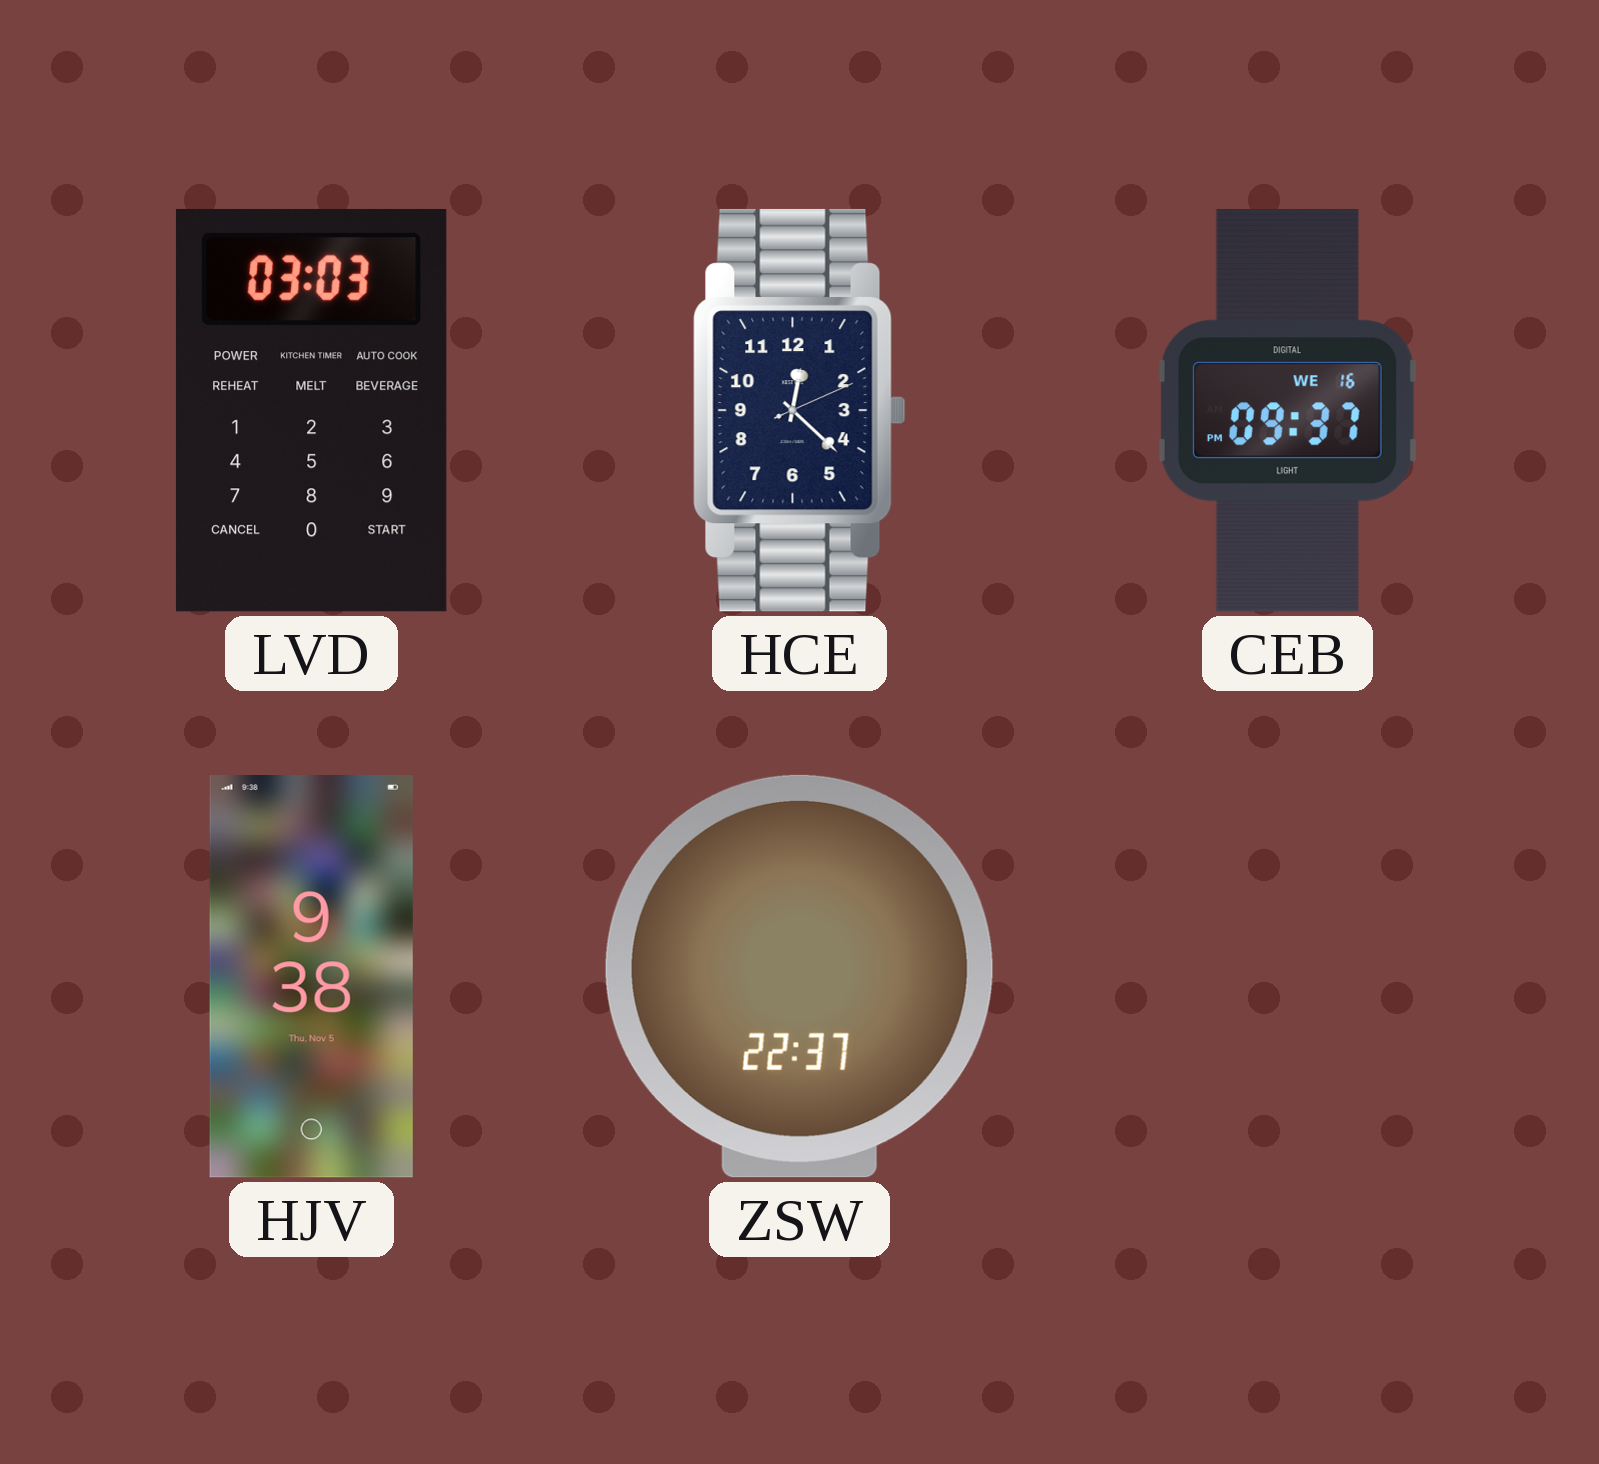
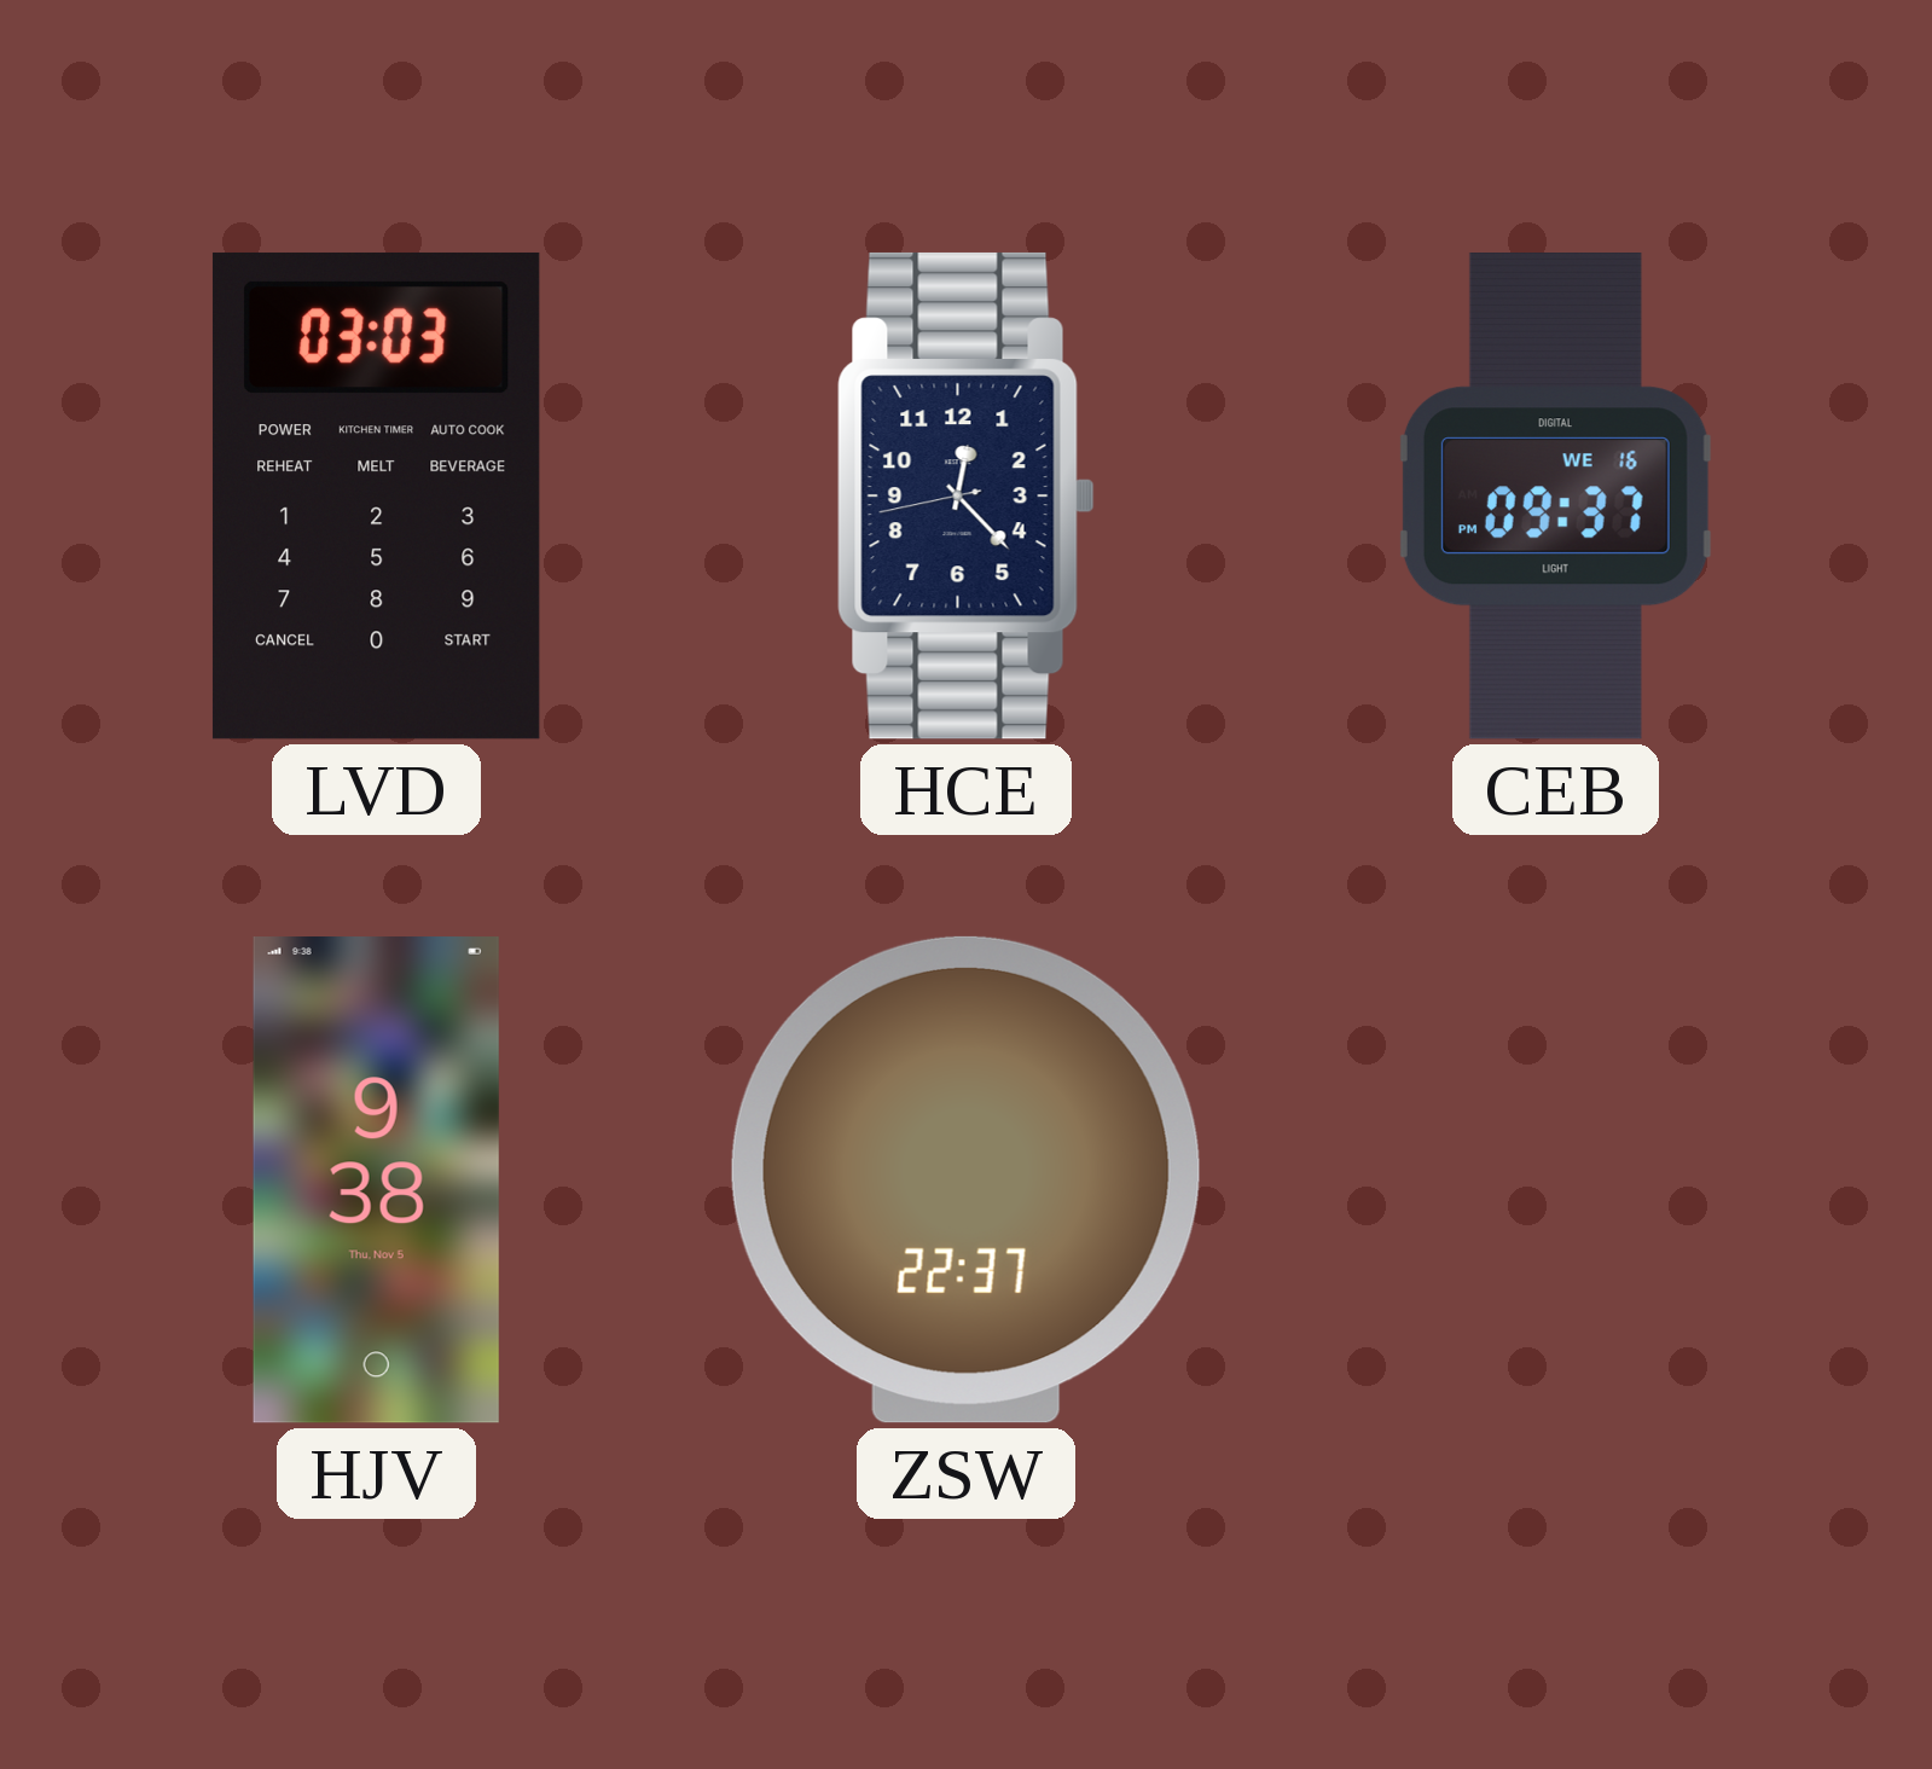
HCE: 12:22:11 -> 12:22:43
